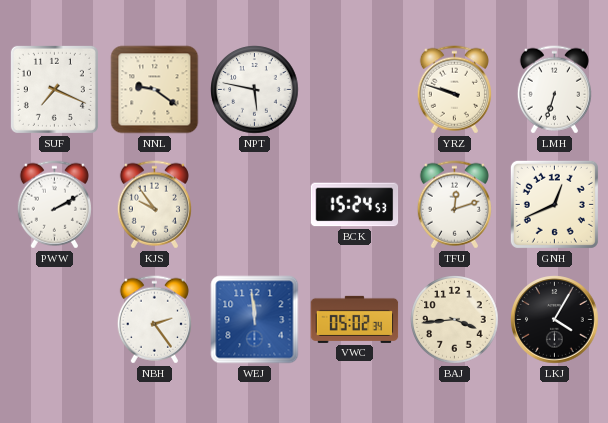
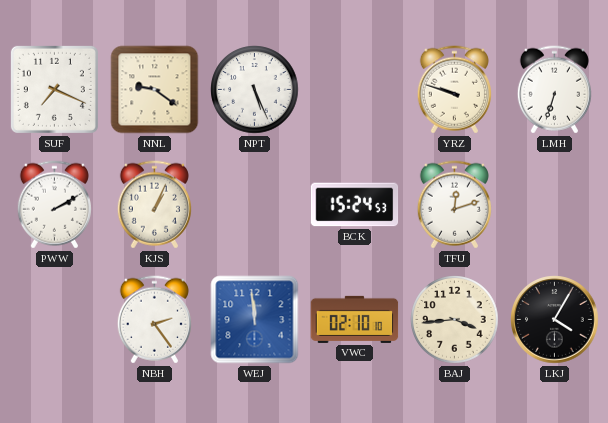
NPT: 5:47 -> 5:26
KJS: 9:54 -> 1:04
GNH: 12:41 -> none
VWC: 05:02 -> 02:10
